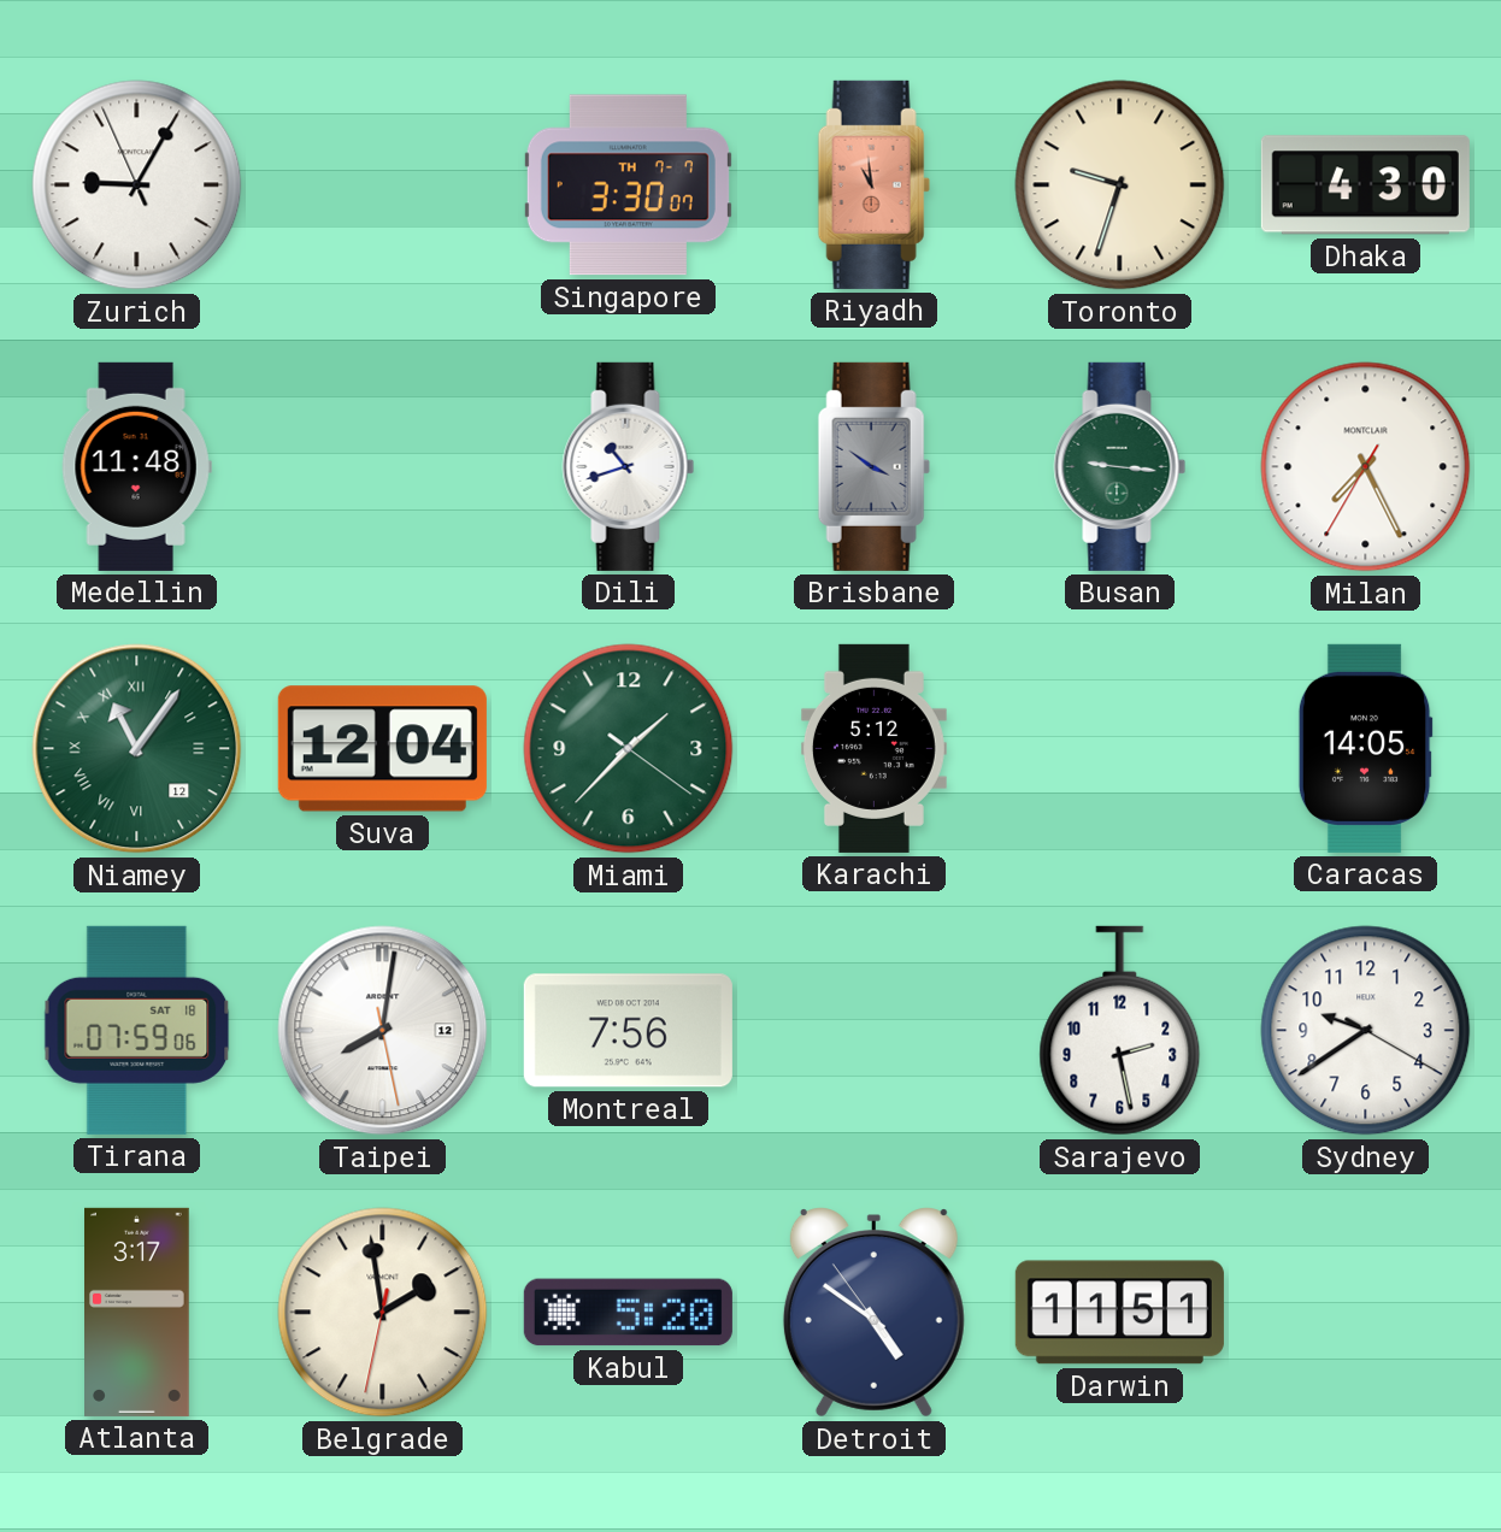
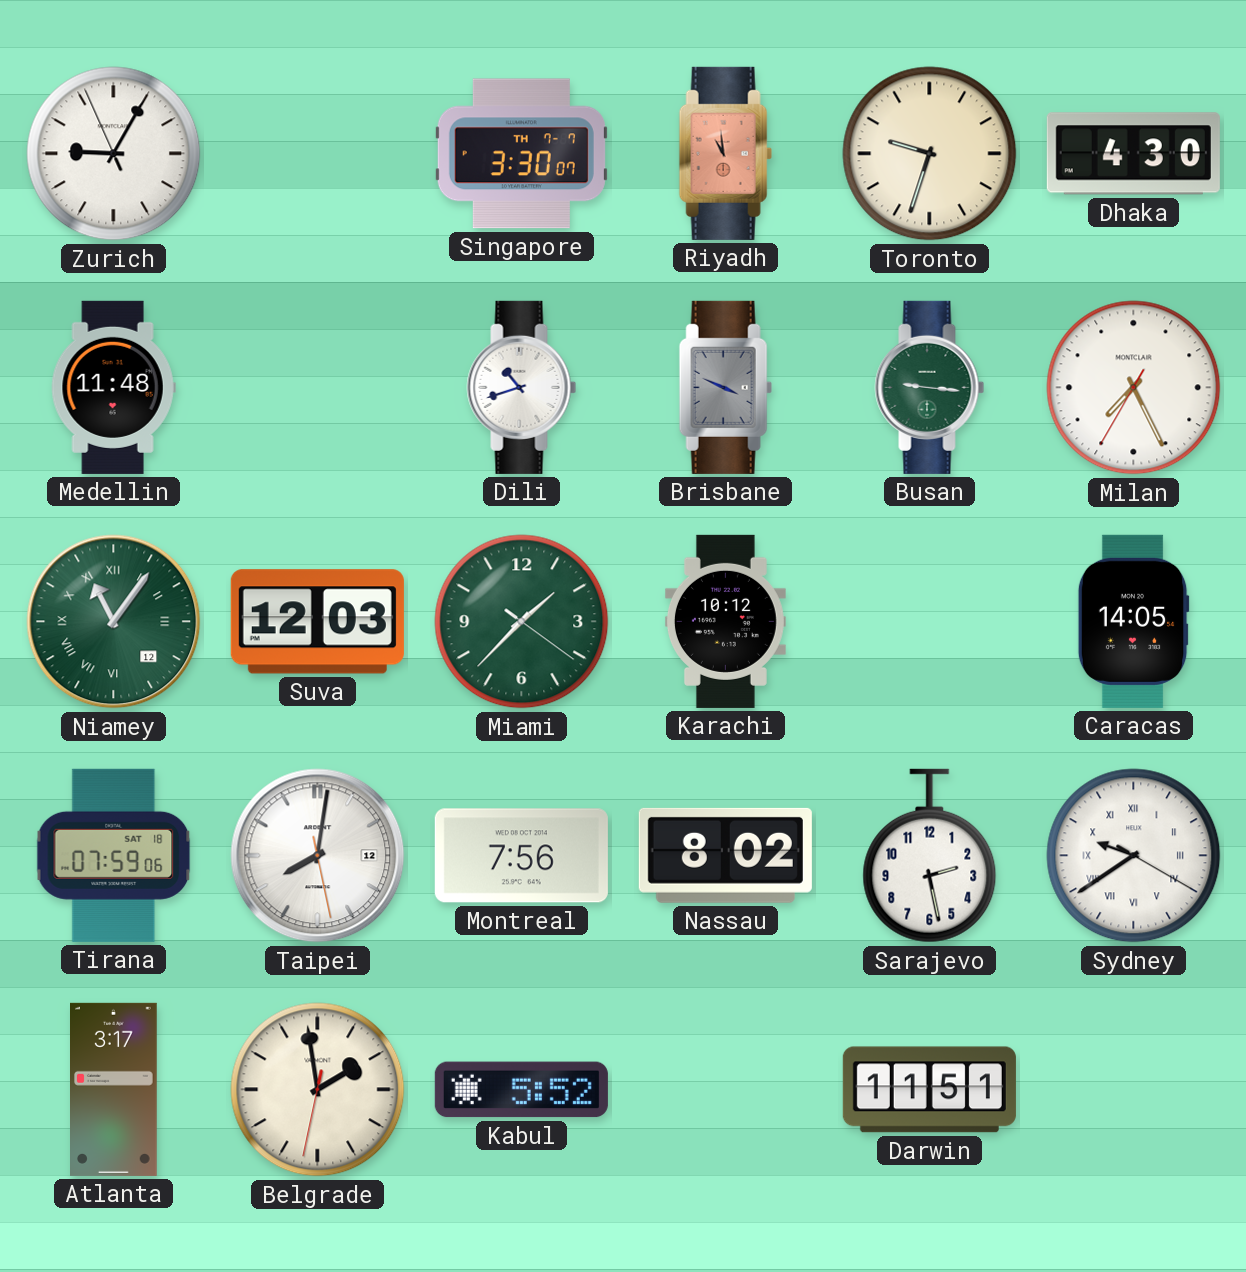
Brisbane: 3:51 -> 3:49
Suva: 12:04 -> 12:03
Karachi: 5:12 -> 10:12
Nassau: none -> 8:02
Sydney numerals: Arabic -> Roman
Kabul: 5:20 -> 5:52
Detroit: 4:50 -> none
